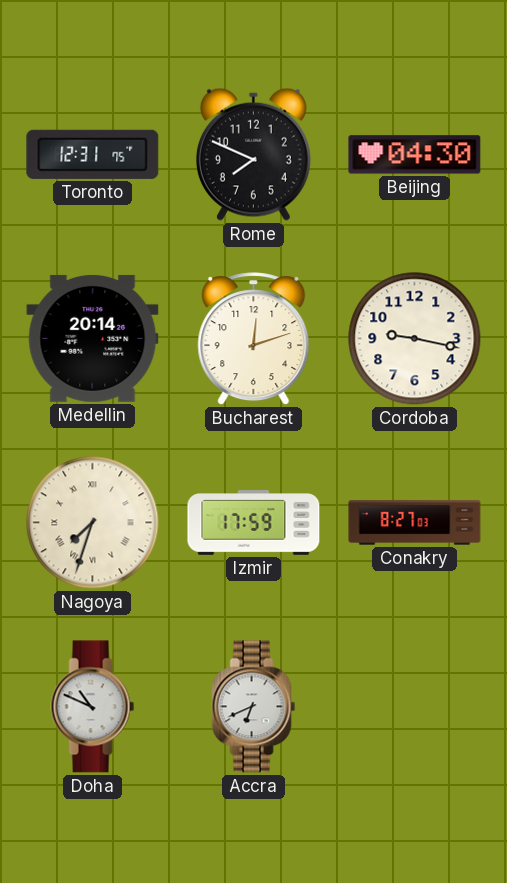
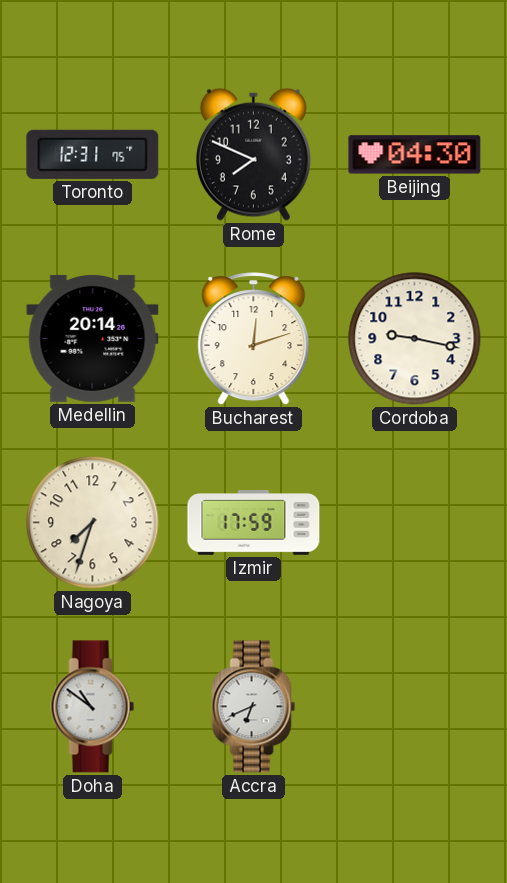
Nagoya numerals: Roman -> Arabic
Conakry: 8:27 -> none
Doha: 10:49 -> 10:51
